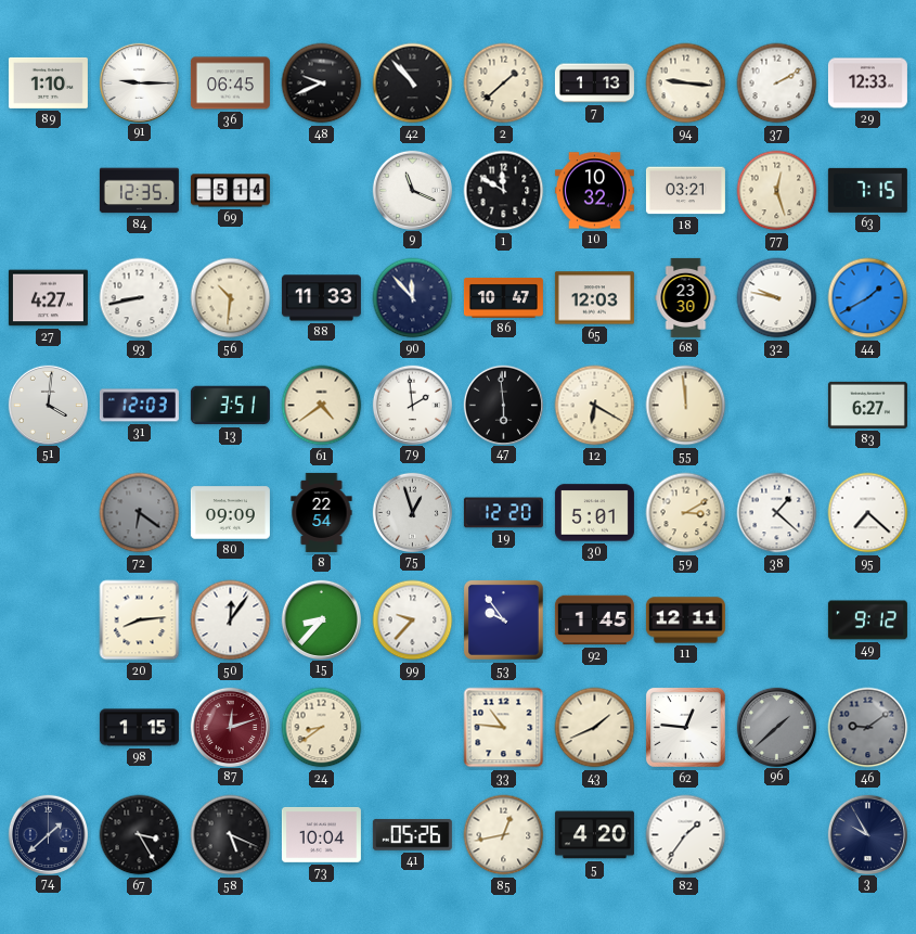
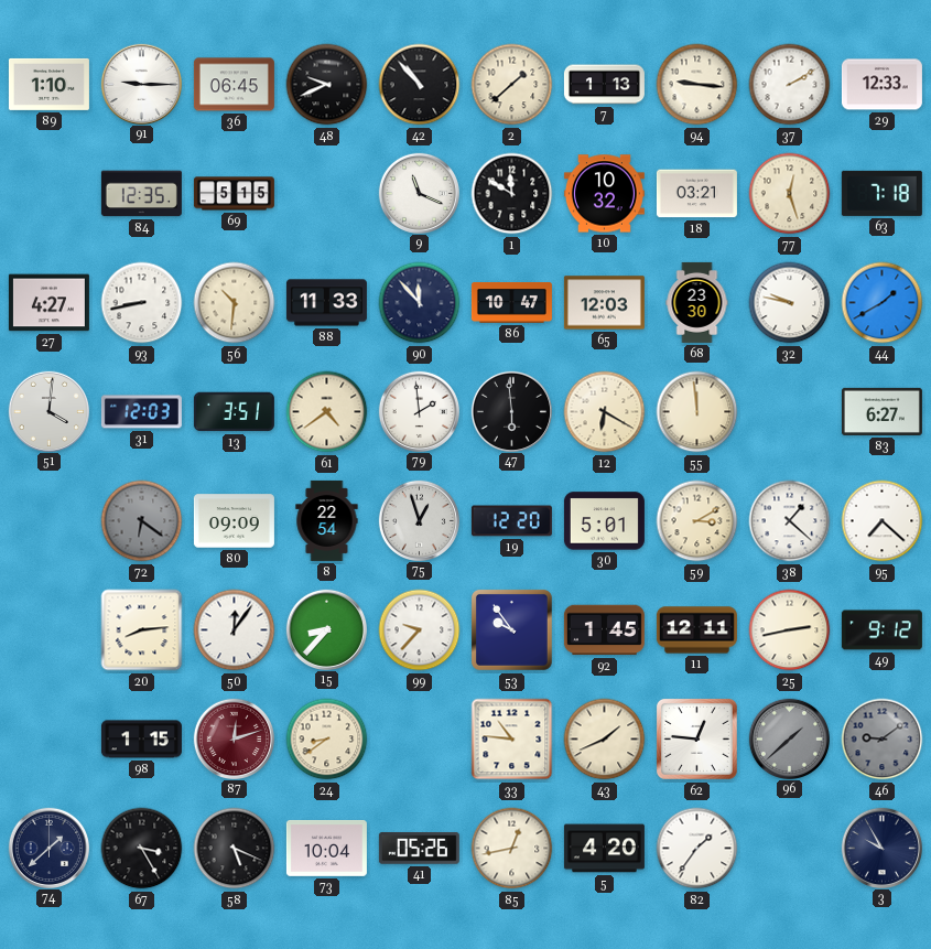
69: 5:14 -> 5:15
63: 7:15 -> 7:18
25: none -> 2:43
